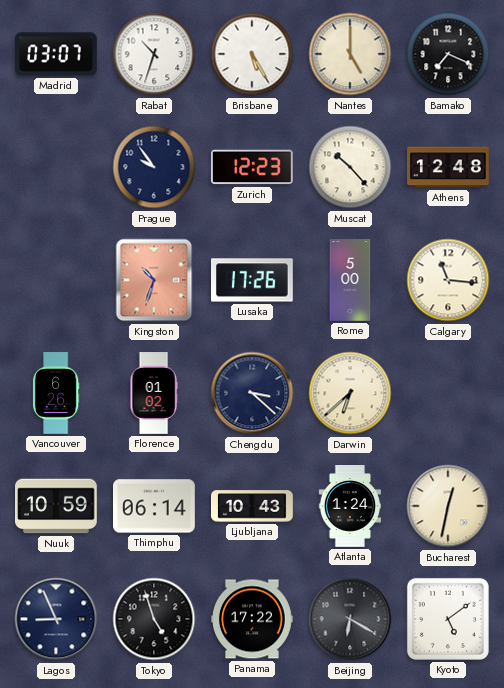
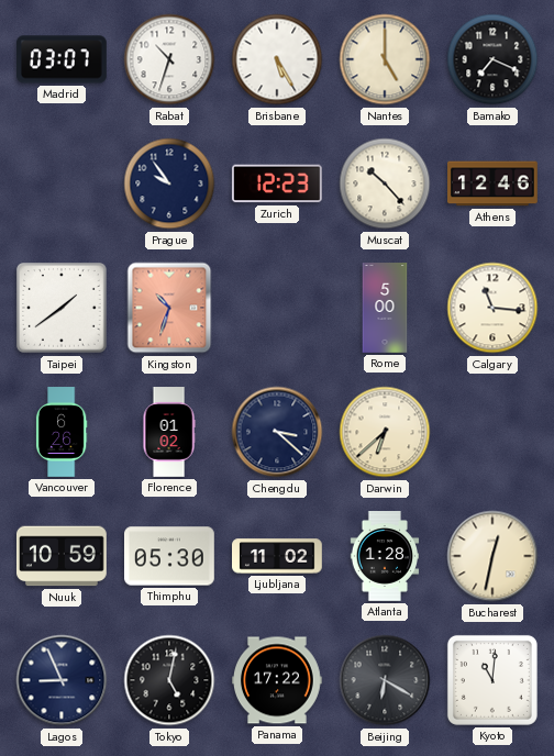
Athens: 12:48 -> 12:46
Taipei: none -> 1:39
Lusaka: 17:26 -> none
Thimphu: 06:14 -> 05:30
Ljubljana: 10:43 -> 11:02
Atlanta: 1:24 -> 1:28
Tokyo: 4:57 -> 5:02
Kyoto: 5:09 -> 11:01
